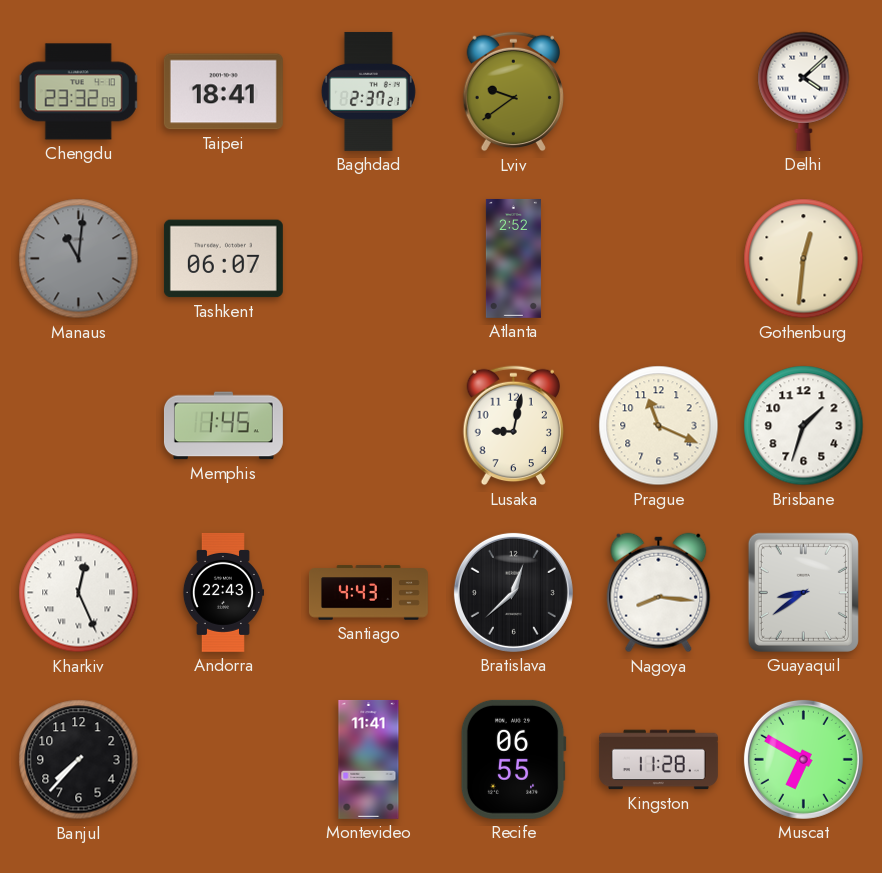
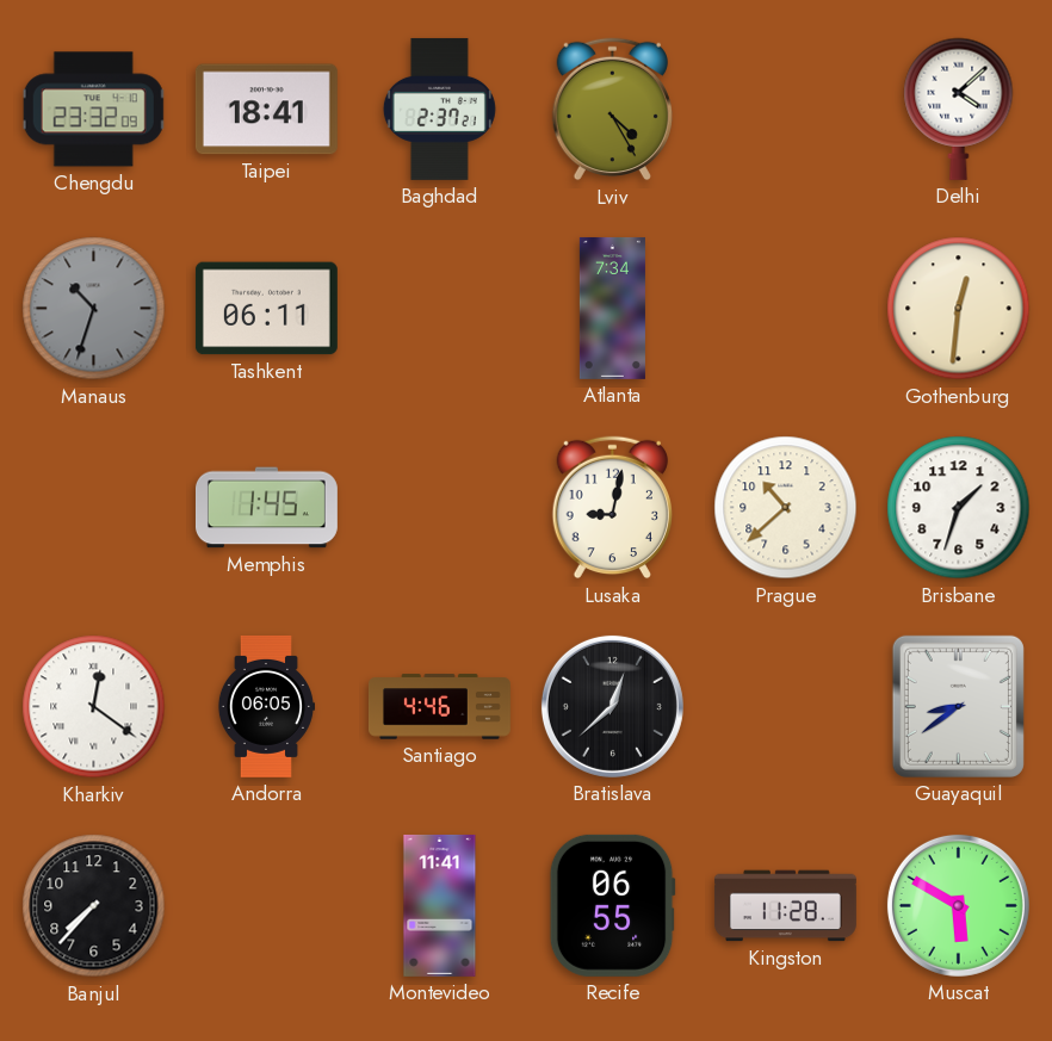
Lviv: 9:39 -> 4:25
Manaus: 11:01 -> 10:33
Tashkent: 06:07 -> 06:11
Atlanta: 2:52 -> 7:34
Prague: 11:19 -> 10:38
Kharkiv: 12:26 -> 12:21
Andorra: 22:43 -> 06:05
Santiago: 4:43 -> 4:46
Nagoya: 8:16 -> none
Muscat: 6:50 -> 5:50
